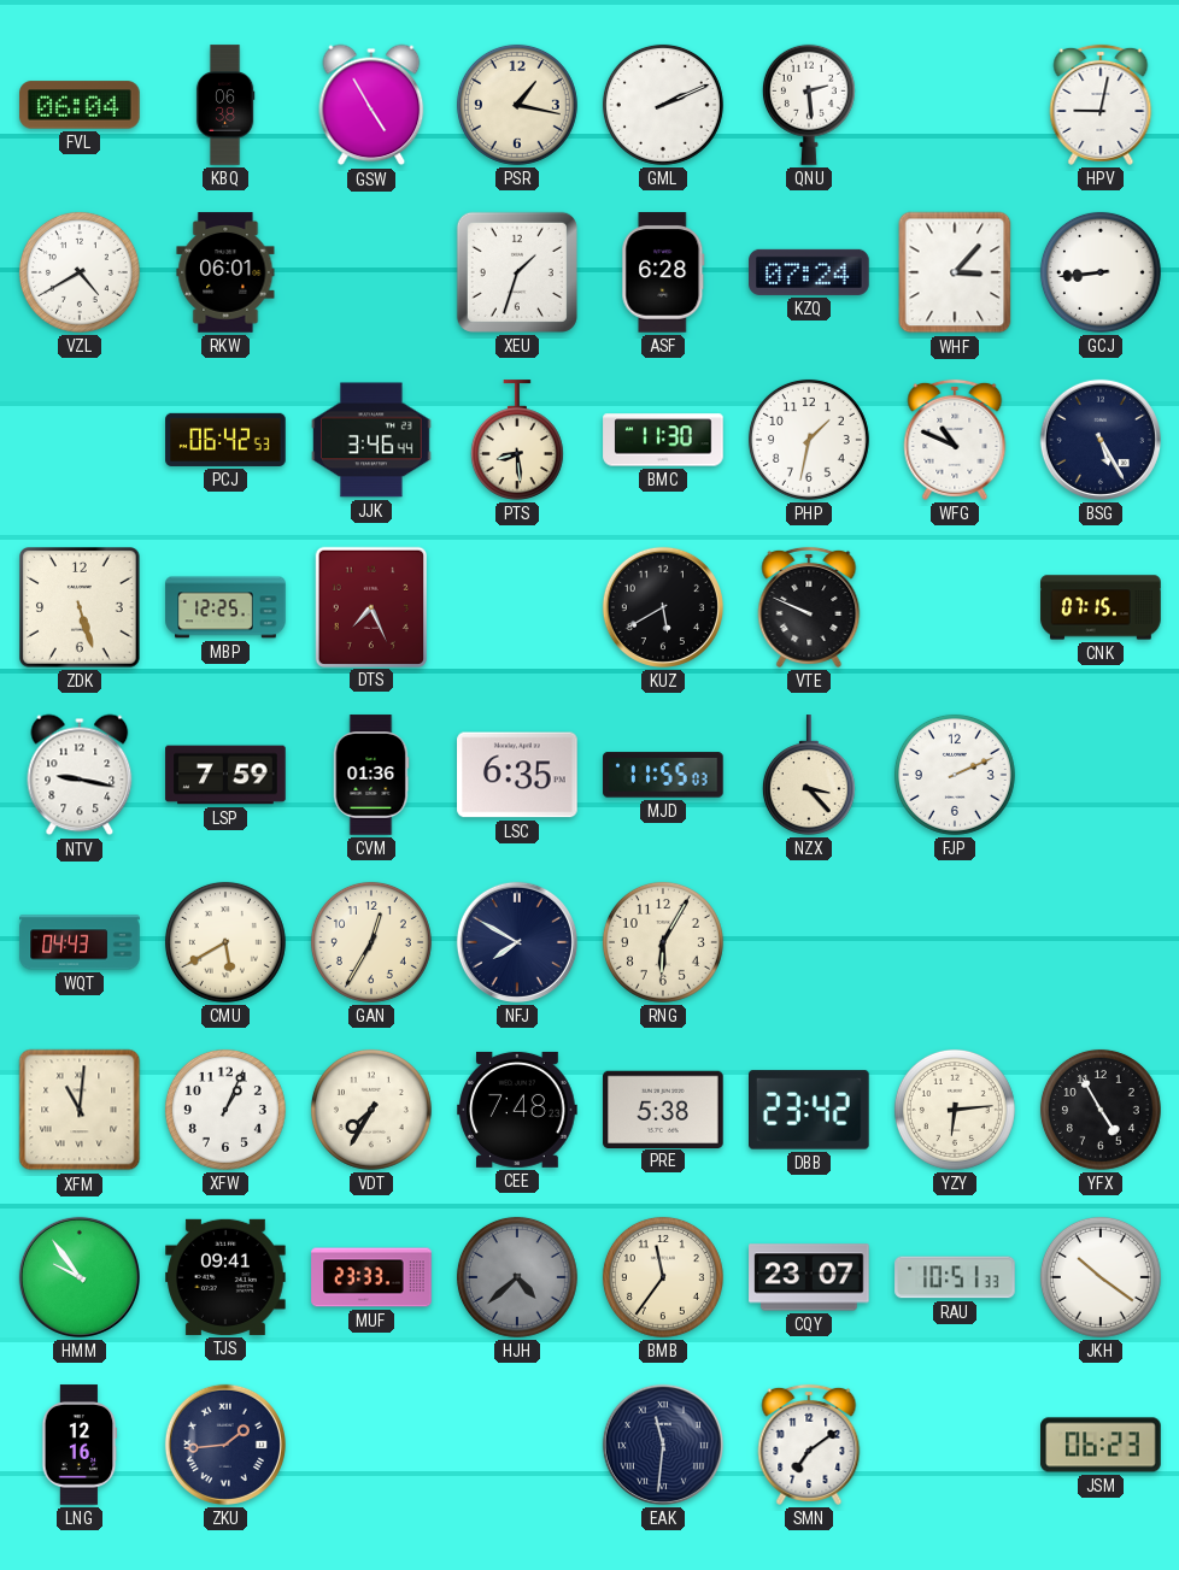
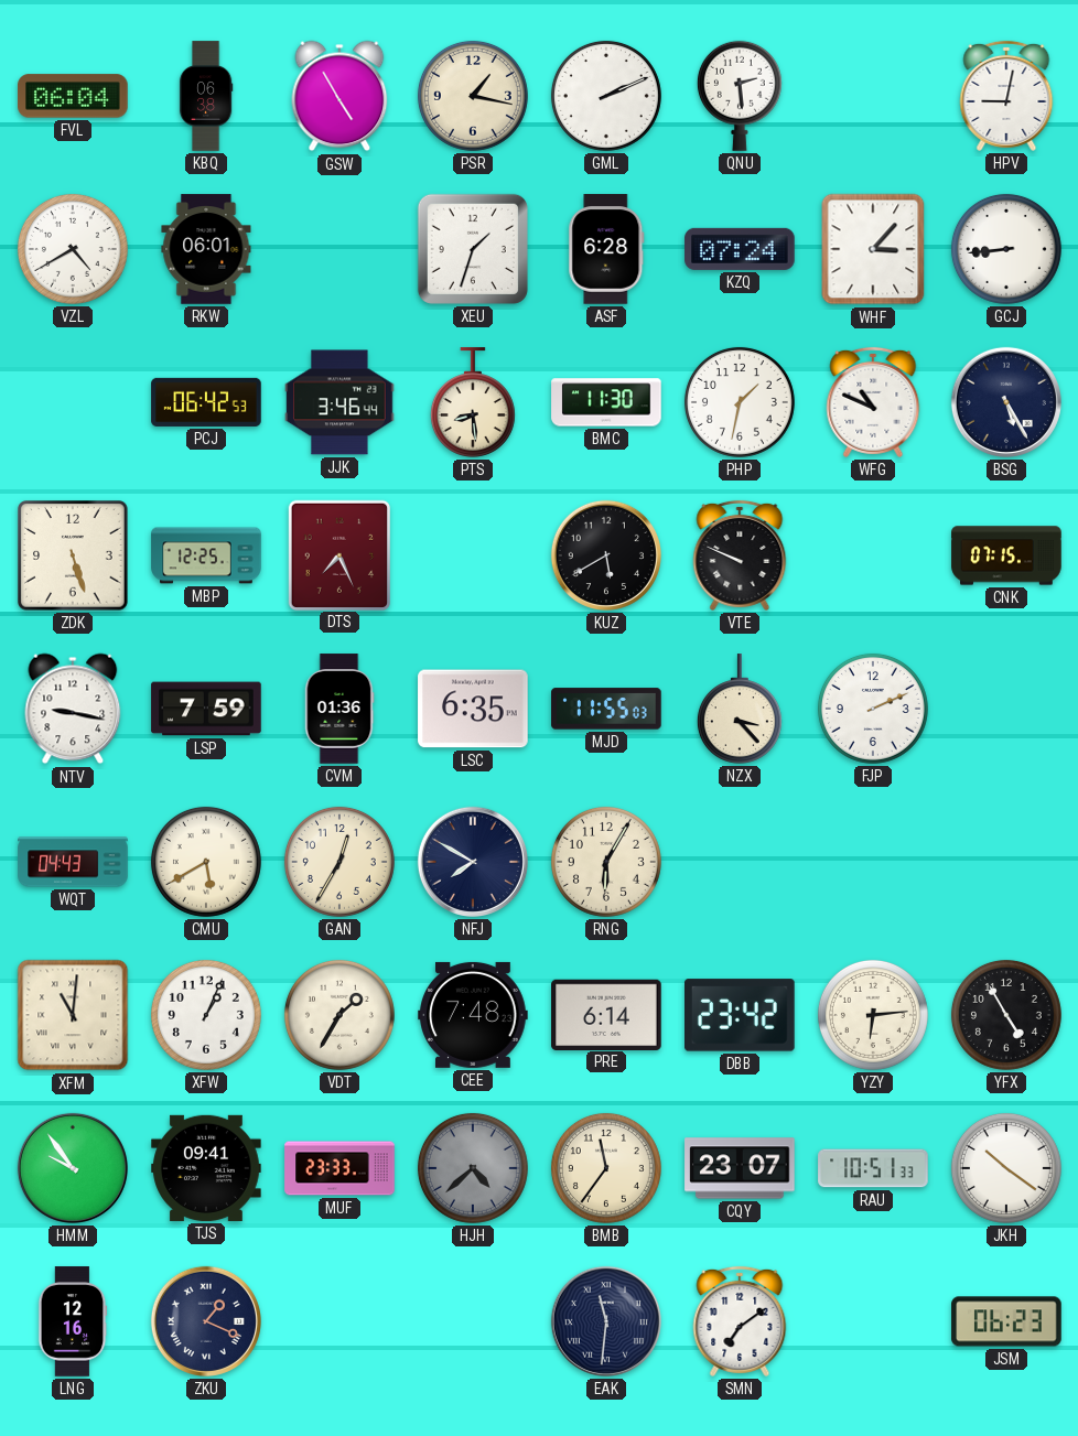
VDT: 7:35 -> 1:35
PRE: 5:38 -> 6:14
ZKU: 1:44 -> 1:19
